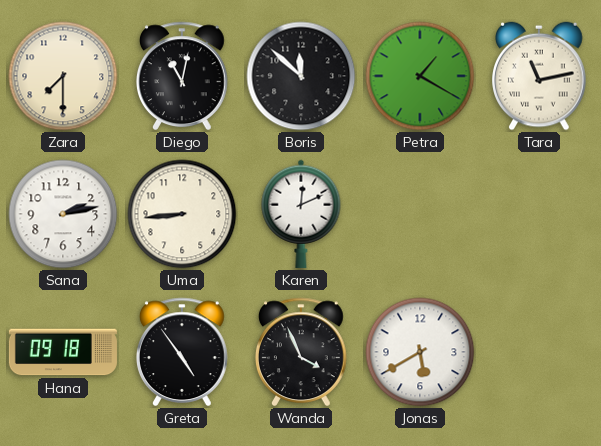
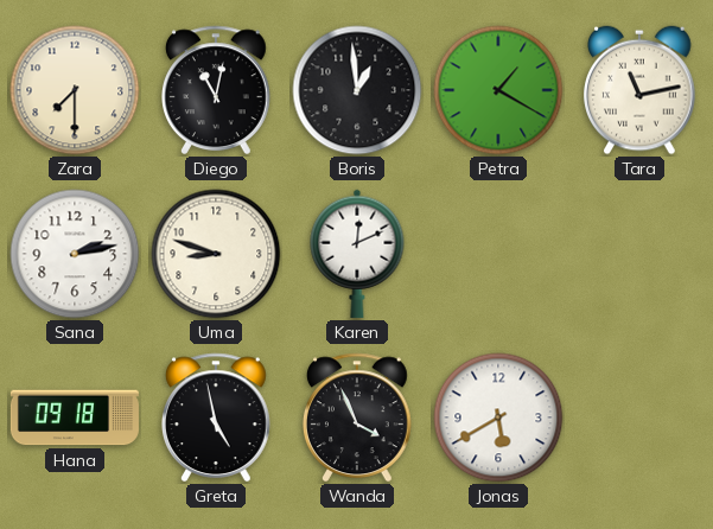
Boris: 11:52 -> 12:59
Uma: 8:44 -> 8:48
Greta: 4:54 -> 4:58
